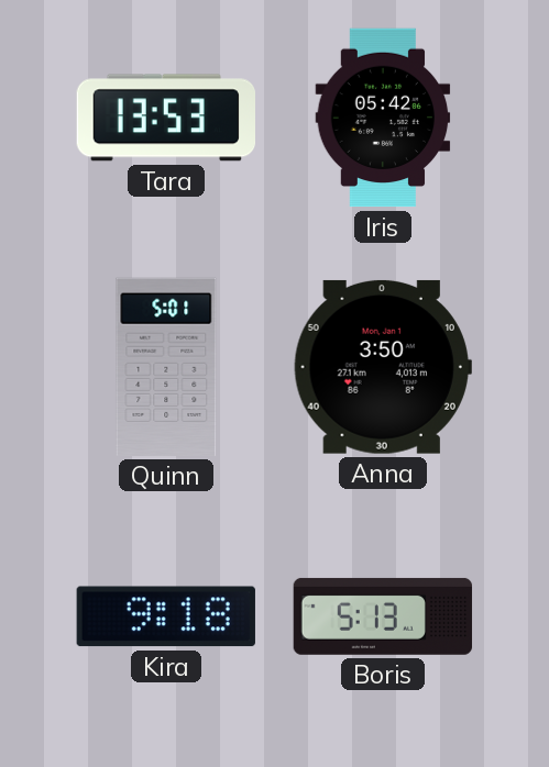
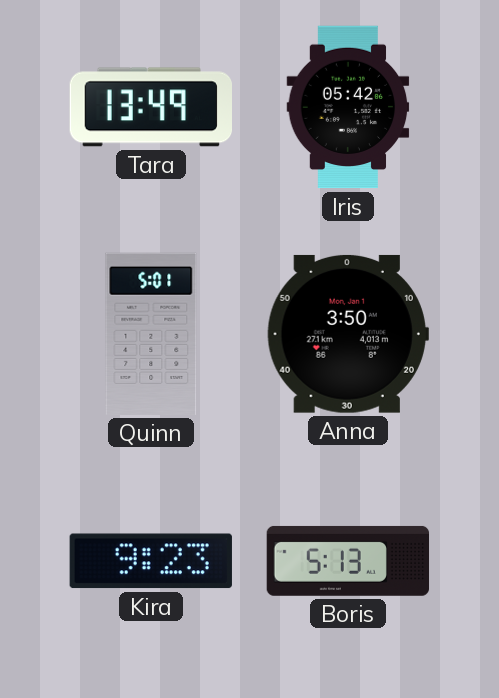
Tara: 13:53 -> 13:49
Kira: 9:18 -> 9:23
